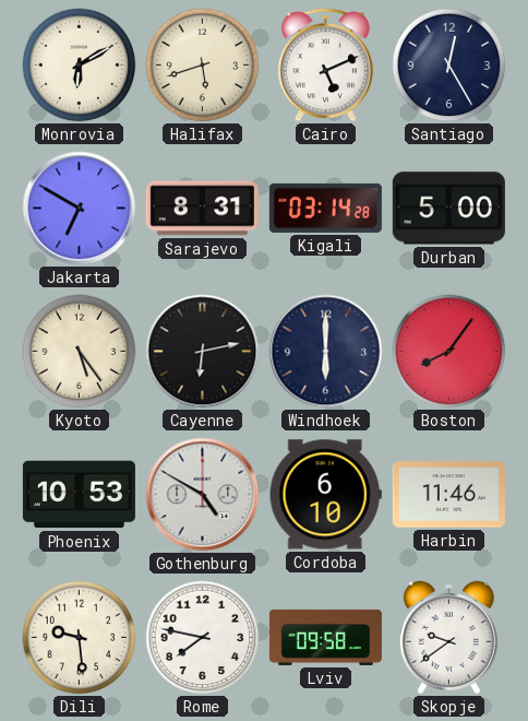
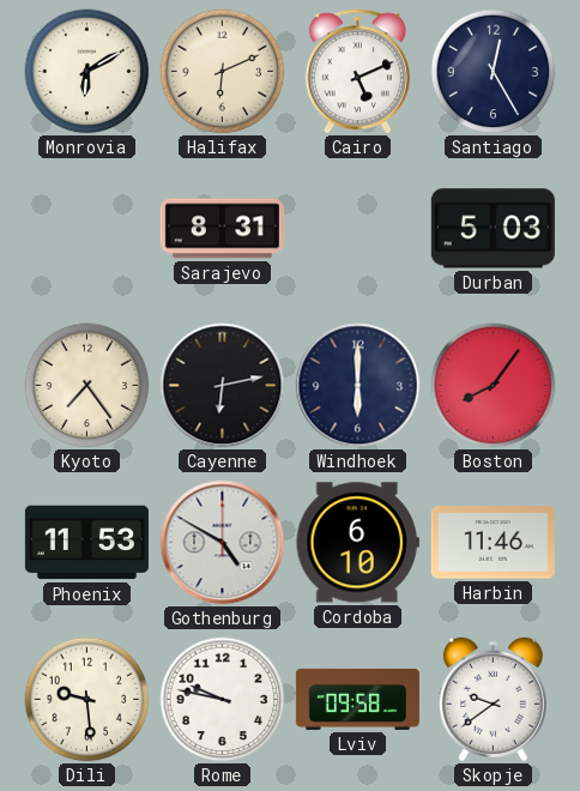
Halifax: 5:42 -> 6:11
Jakarta: 6:50 -> none
Kigali: 03:14 -> none
Durban: 5:00 -> 5:03
Kyoto: 5:24 -> 7:24
Phoenix: 10:53 -> 11:53
Rome: 7:47 -> 9:47
